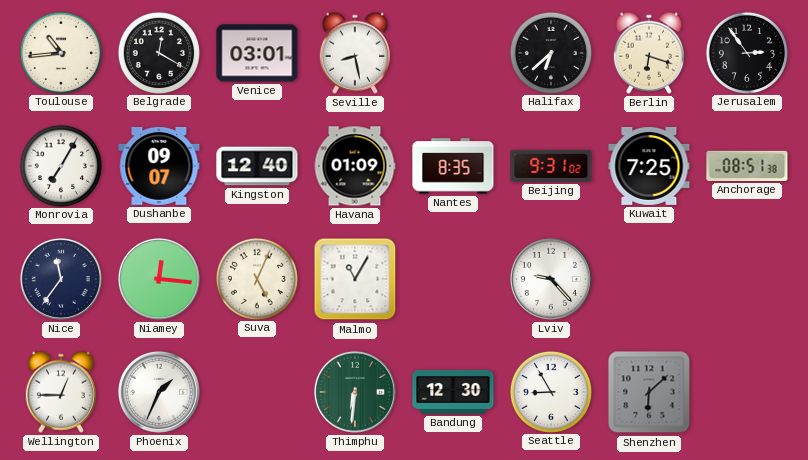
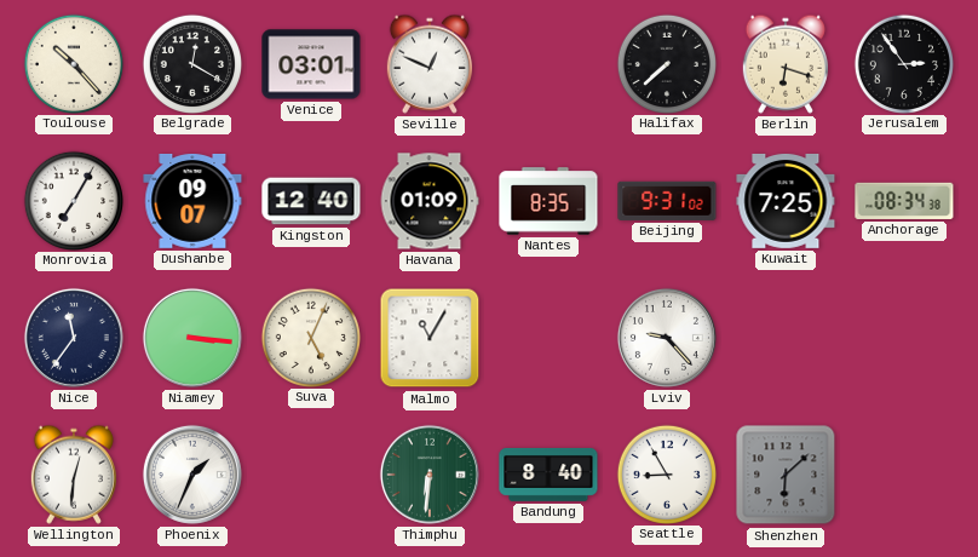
Toulouse: 10:44 -> 10:23
Seville: 8:28 -> 12:49
Halifax: 6:38 -> 7:38
Anchorage: 08:51 -> 08:34
Niamey: 12:16 -> 3:16
Wellington: 12:45 -> 12:31
Bandung: 12:30 -> 8:40
